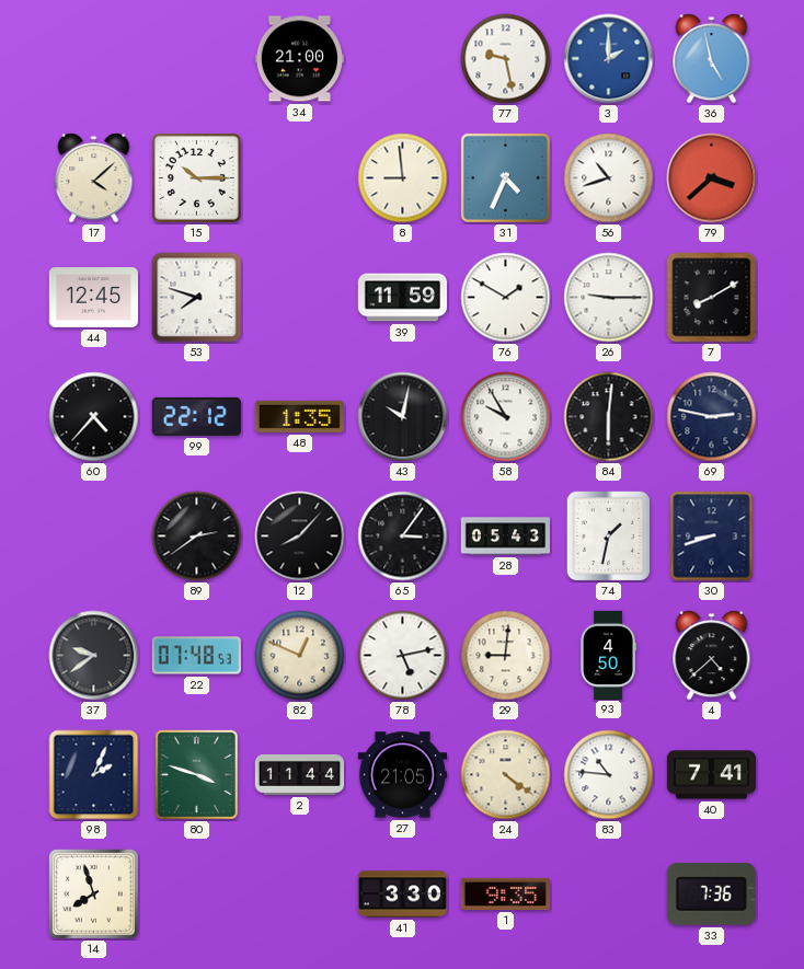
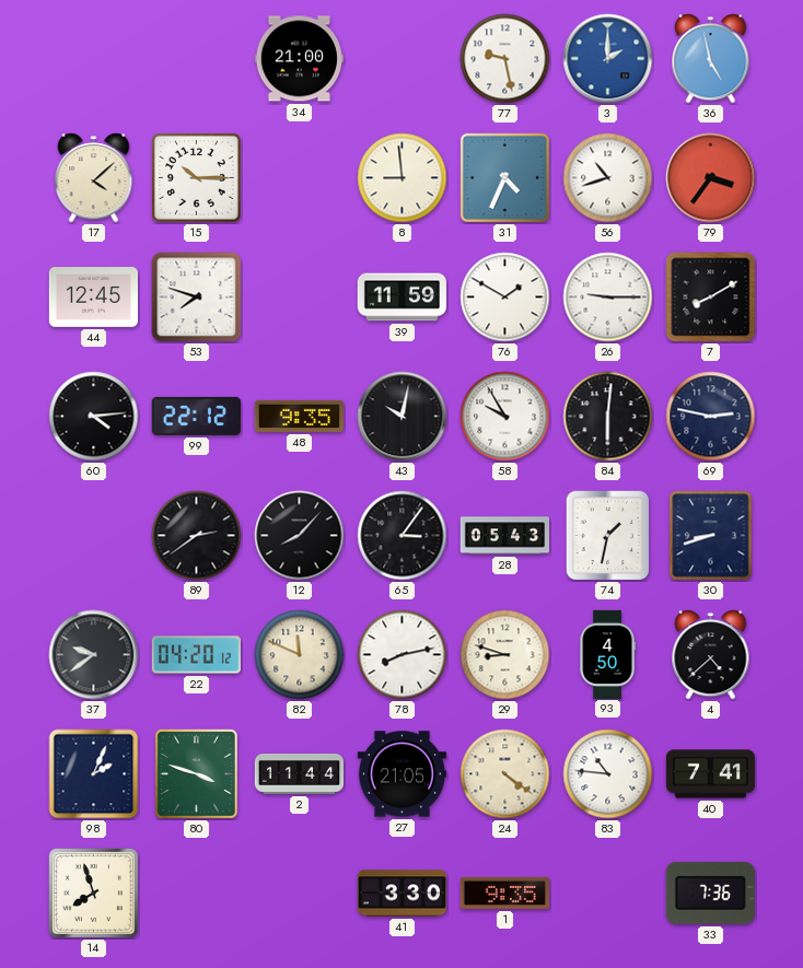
79: 3:38 -> 3:36
60: 4:37 -> 4:14
48: 1:35 -> 9:35
22: 07:48 -> 04:20
82: 12:49 -> 11:49
78: 5:13 -> 8:13
29: 9:01 -> 8:48
